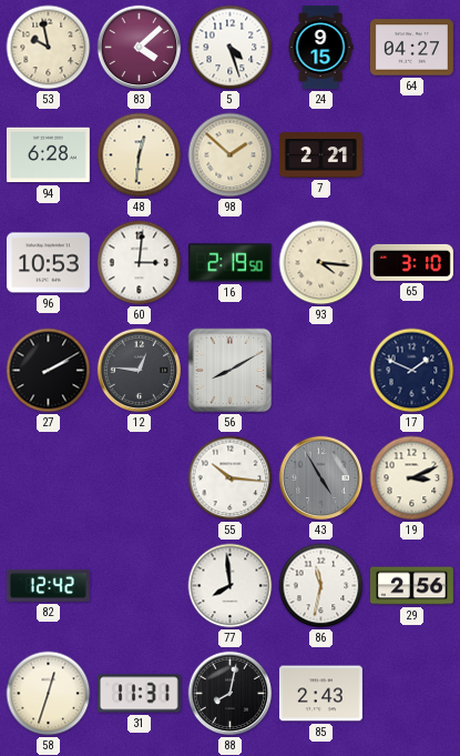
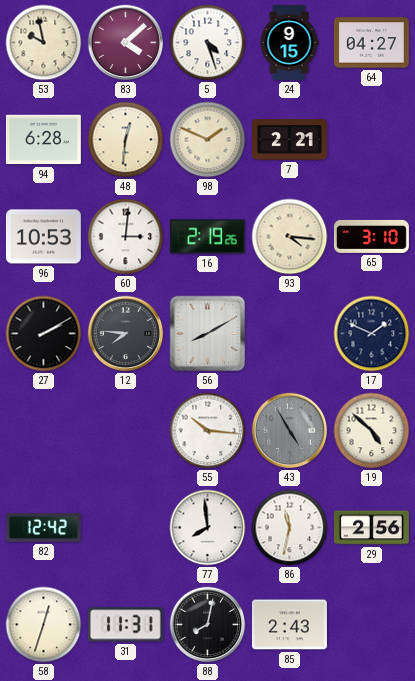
98: 1:52 -> 1:49
16: 2:19:50 -> 2:19:26
12: 12:46 -> 7:46
19: 3:11 -> 4:52
